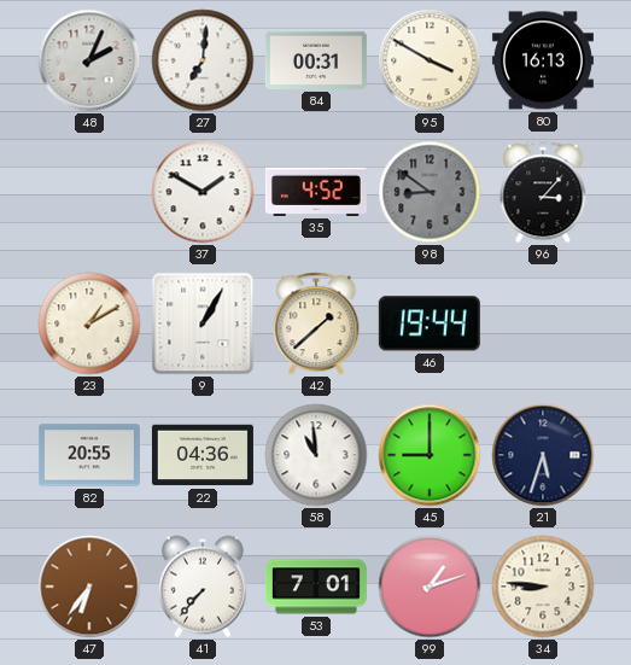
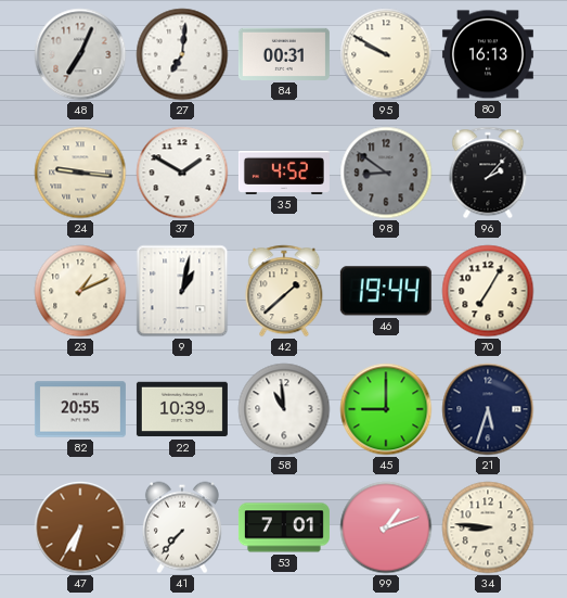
48: 2:04 -> 7:04
95: 3:50 -> 9:50
24: none -> 9:16
96: 3:07 -> 2:07
23: 1:10 -> 1:11
9: 1:05 -> 1:02
70: none -> 7:05
22: 04:36 -> 10:39
47: 6:36 -> 6:35
